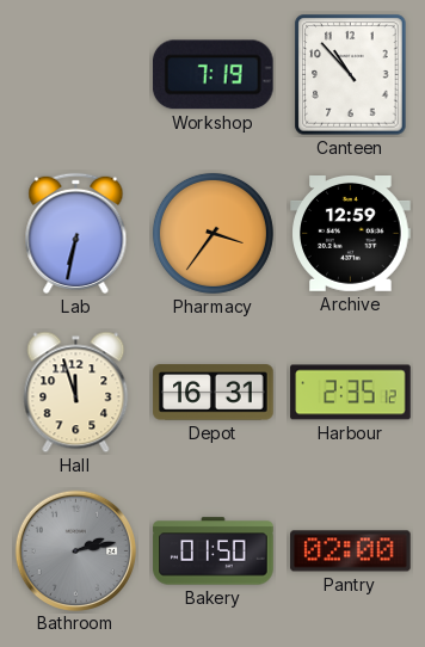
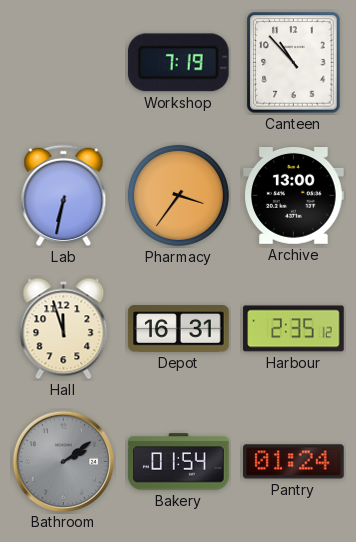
Archive: 12:59 -> 13:00
Bathroom: 2:13 -> 2:09
Bakery: 01:50 -> 01:54
Pantry: 02:00 -> 01:24
